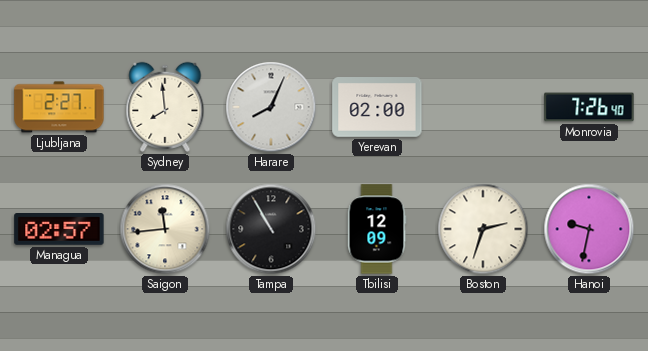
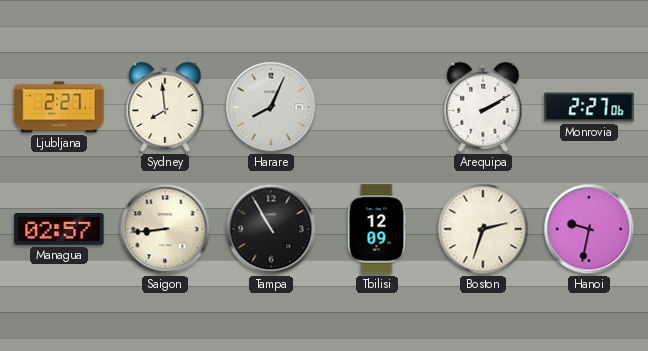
Yerevan: 02:00 -> none
Arequipa: none -> 2:10
Monrovia: 7:26 -> 2:27
Saigon: 11:44 -> 8:44
